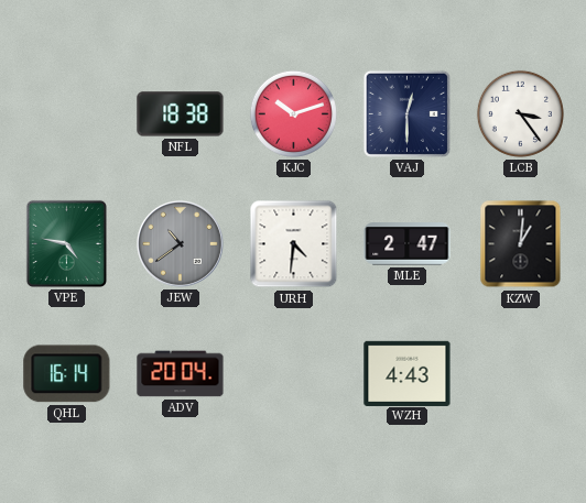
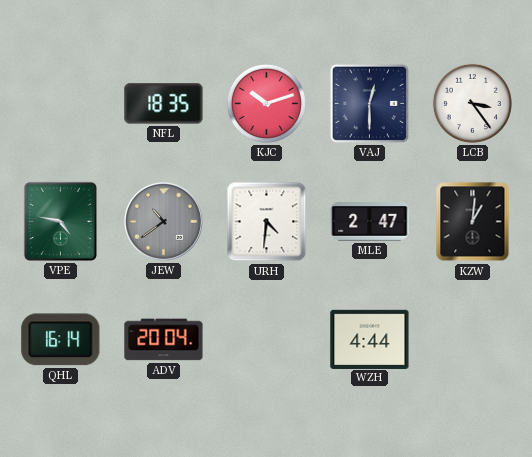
NFL: 18:38 -> 18:35
WZH: 4:43 -> 4:44
